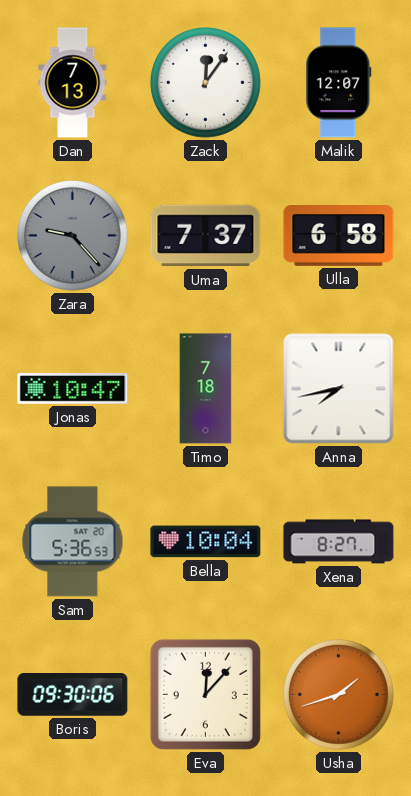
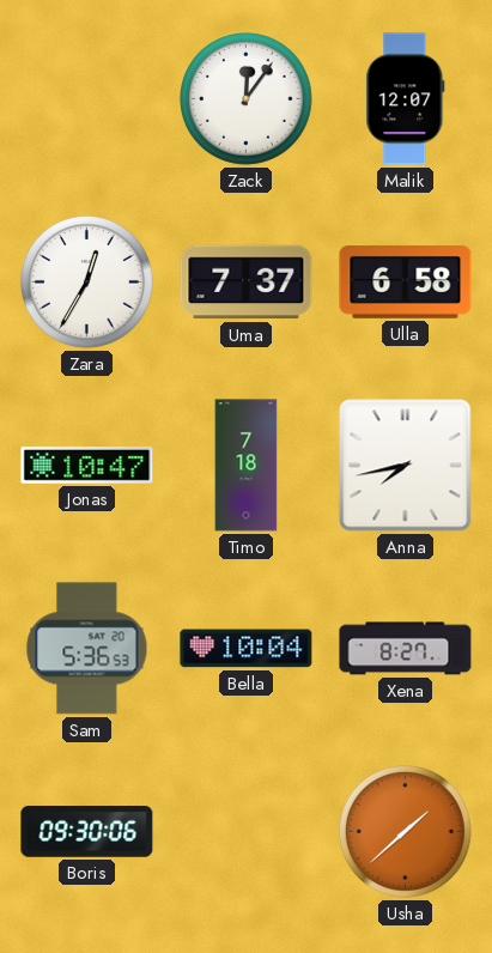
Dan: 7:13 -> none
Zara: 9:23 -> 12:35
Zara dial: grey -> white
Eva: 12:07 -> none
Usha: 1:42 -> 1:38
